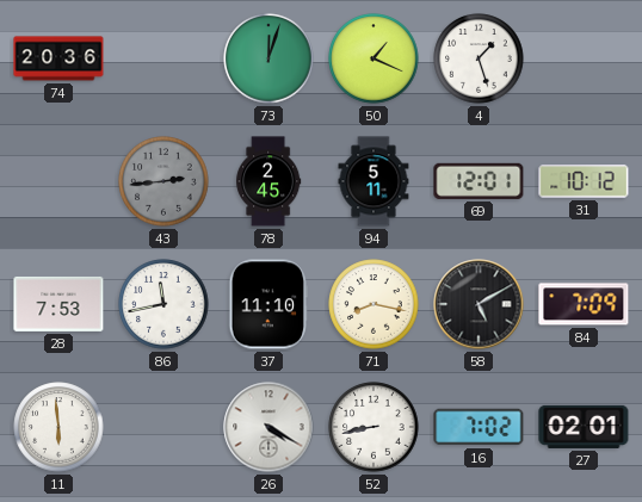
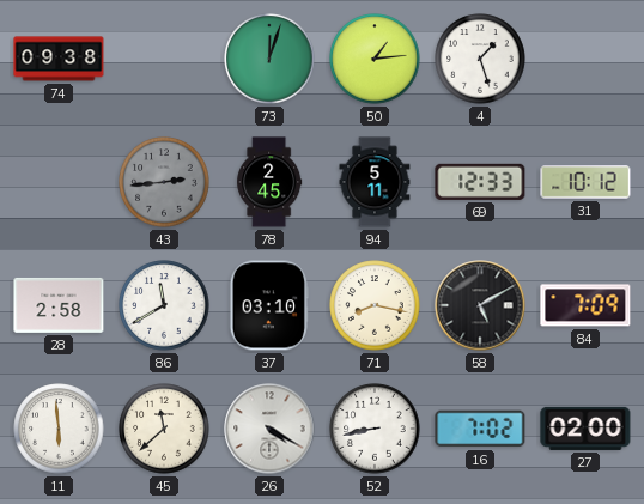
74: 20:36 -> 09:38
50: 1:19 -> 1:14
69: 12:01 -> 12:33
28: 7:53 -> 2:58
86: 11:43 -> 11:40
37: 11:10 -> 03:10
45: none -> 11:38
27: 02:01 -> 02:00
